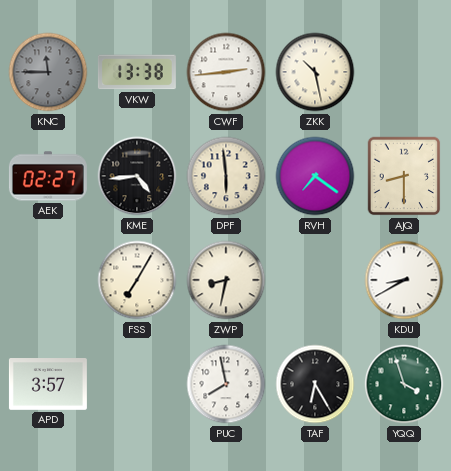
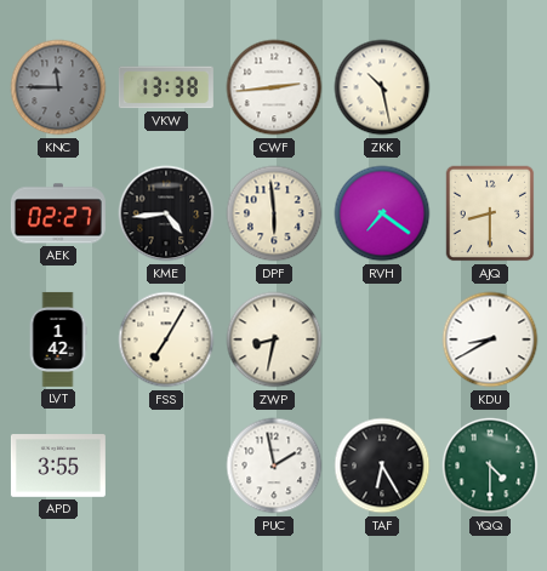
LVT: none -> 1:42
APD: 3:57 -> 3:55
PUC: 7:58 -> 1:58
YQQ: 3:57 -> 4:30
